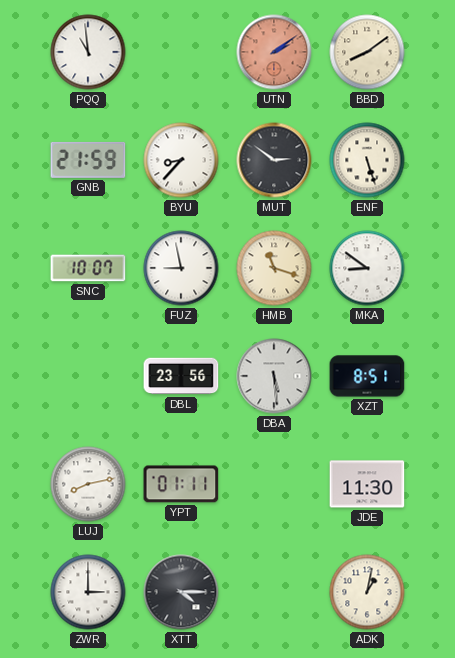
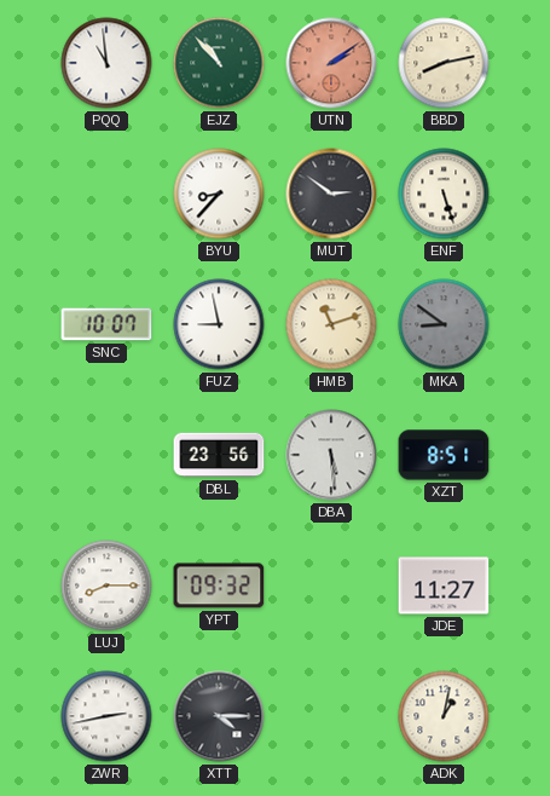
EJZ: none -> 10:53
BBD: 8:09 -> 8:13
GNB: 21:59 -> none
HMB: 11:18 -> 11:12
MKA dial: white -> grey
LUJ: 8:13 -> 8:15
YPT: 01:11 -> 09:32
JDE: 11:30 -> 11:27
ZWR: 3:00 -> 2:43
